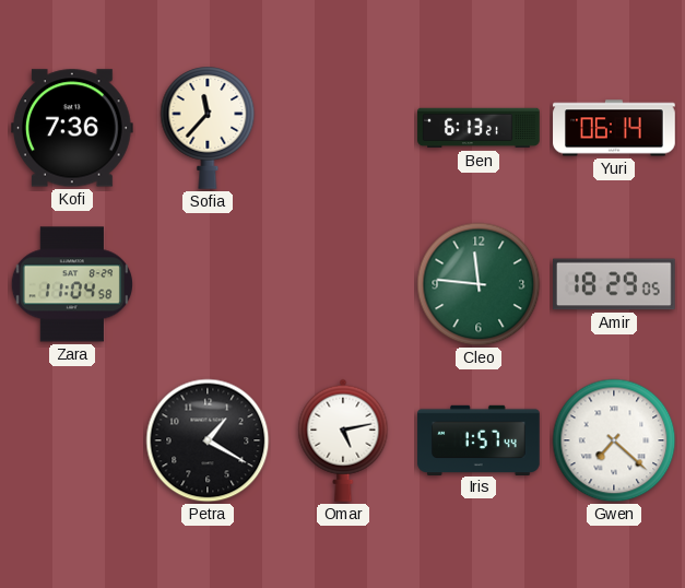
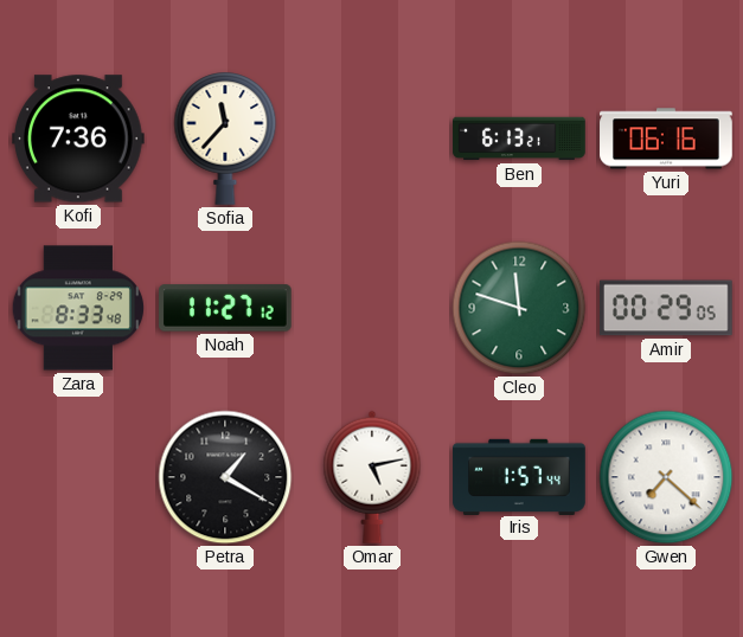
Yuri: 06:14 -> 06:16
Zara: 11:04 -> 8:33
Noah: none -> 11:27
Cleo: 11:46 -> 11:48
Amir: 18:29 -> 00:29
